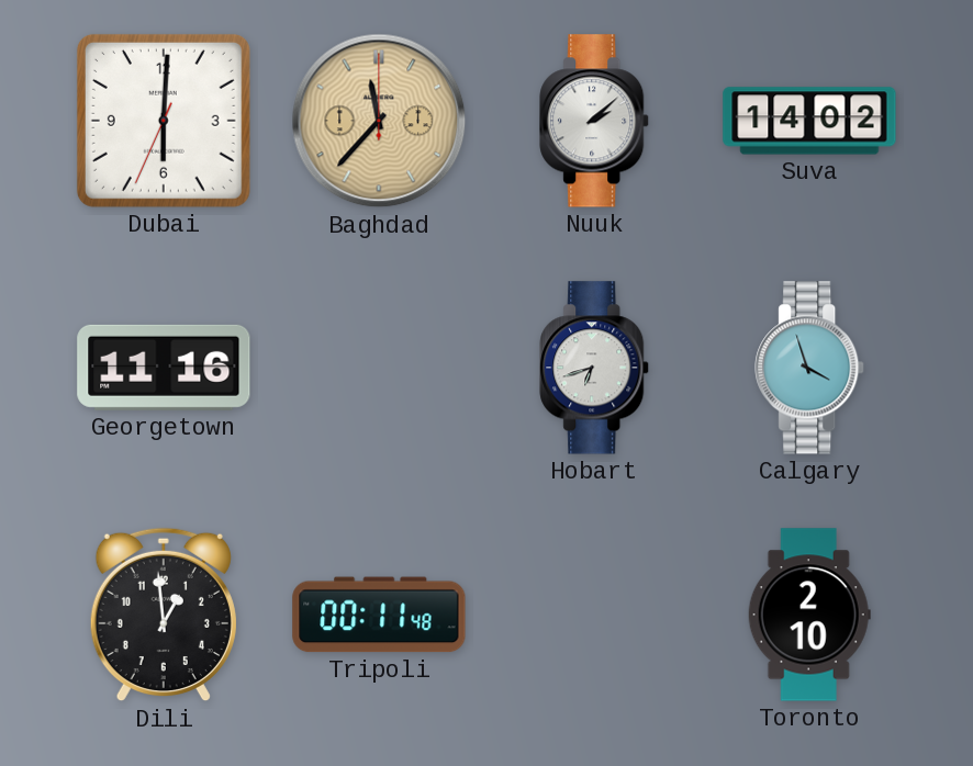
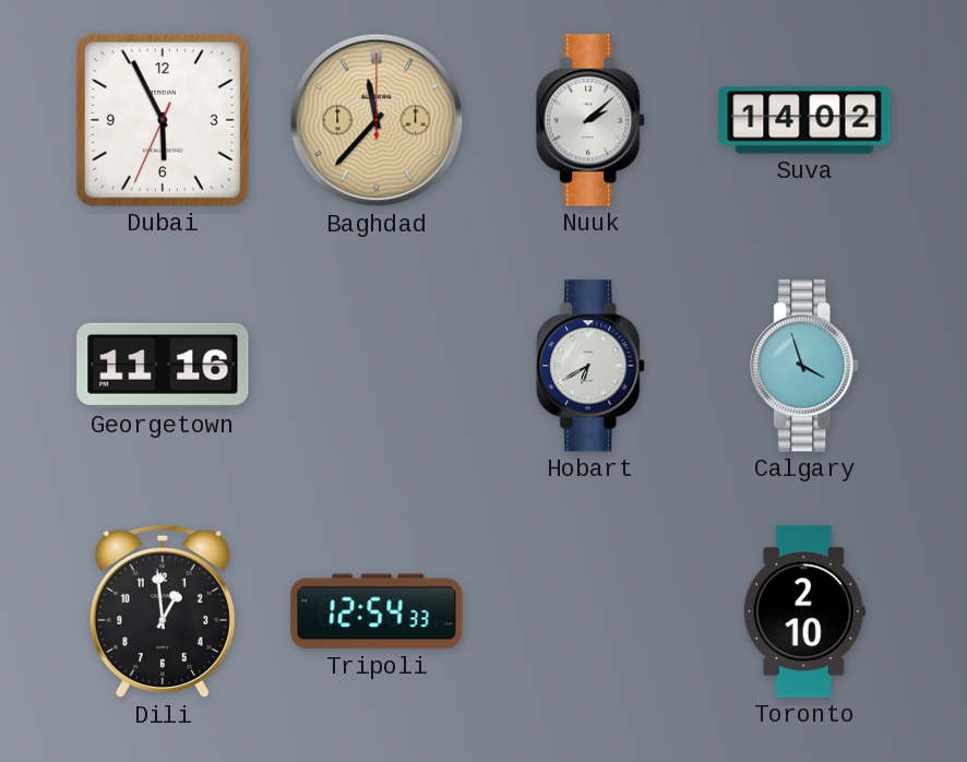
Dubai: 6:00 -> 5:55
Hobart: 6:42 -> 6:40
Tripoli: 00:11 -> 12:54
